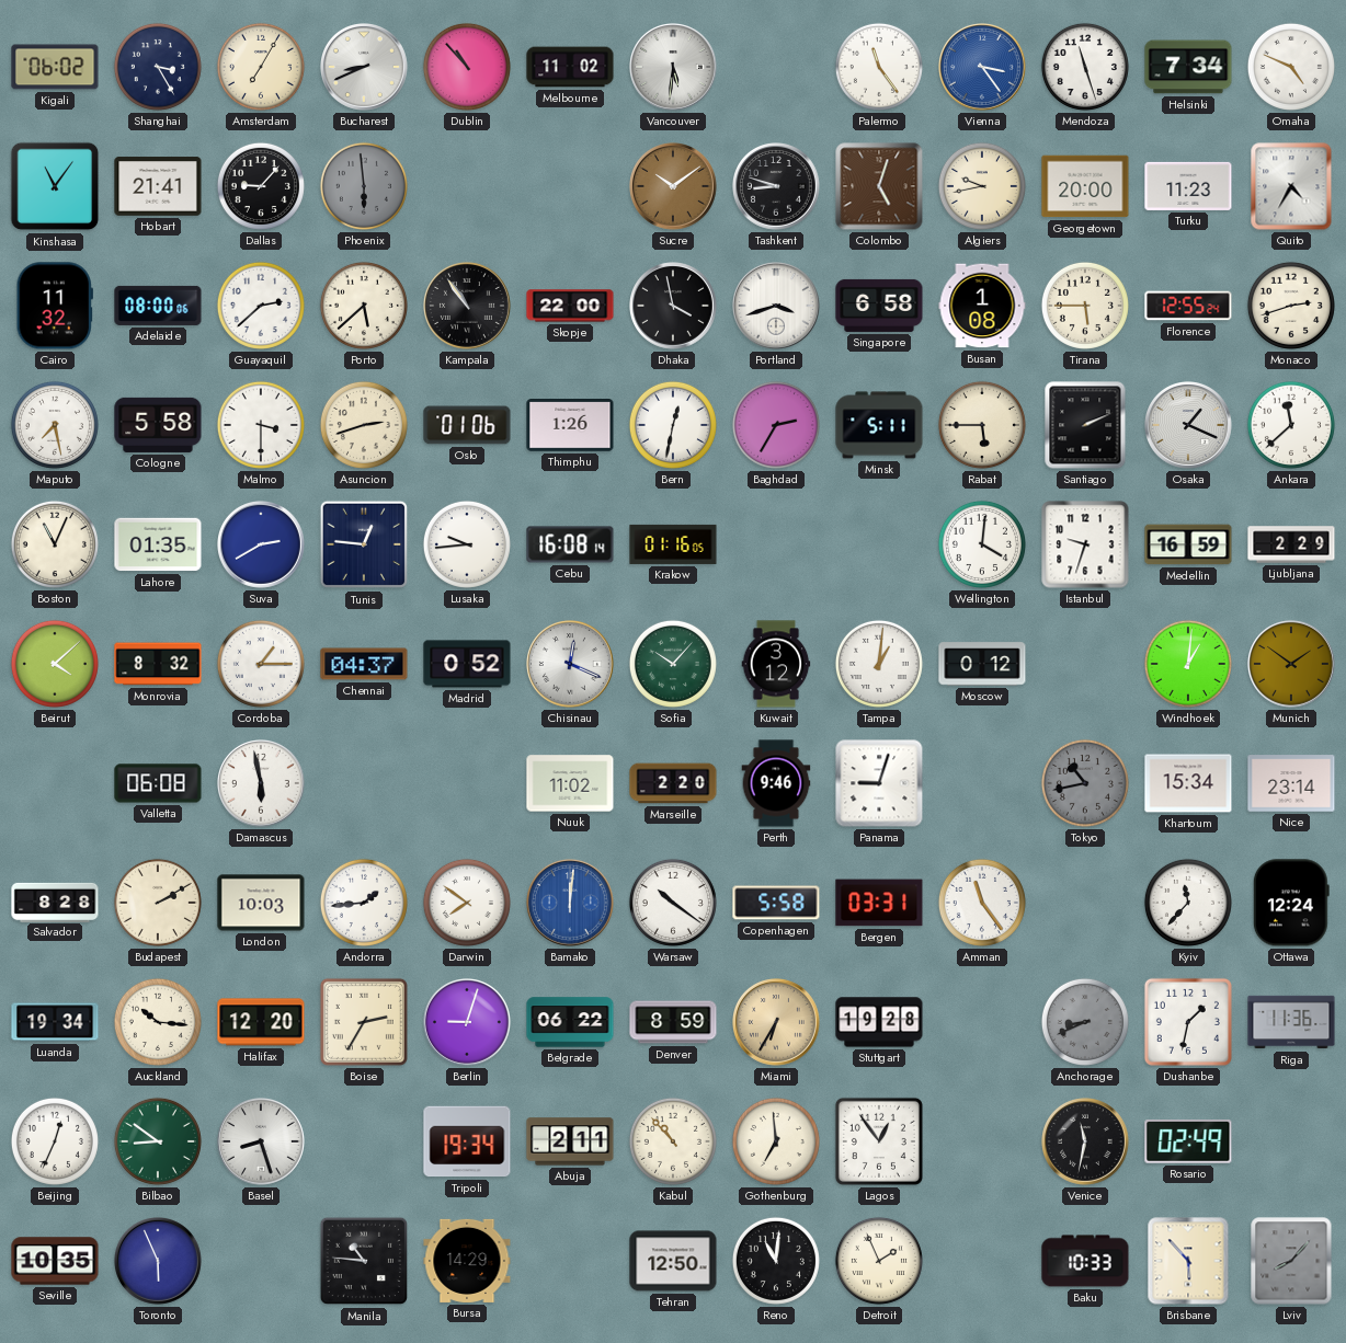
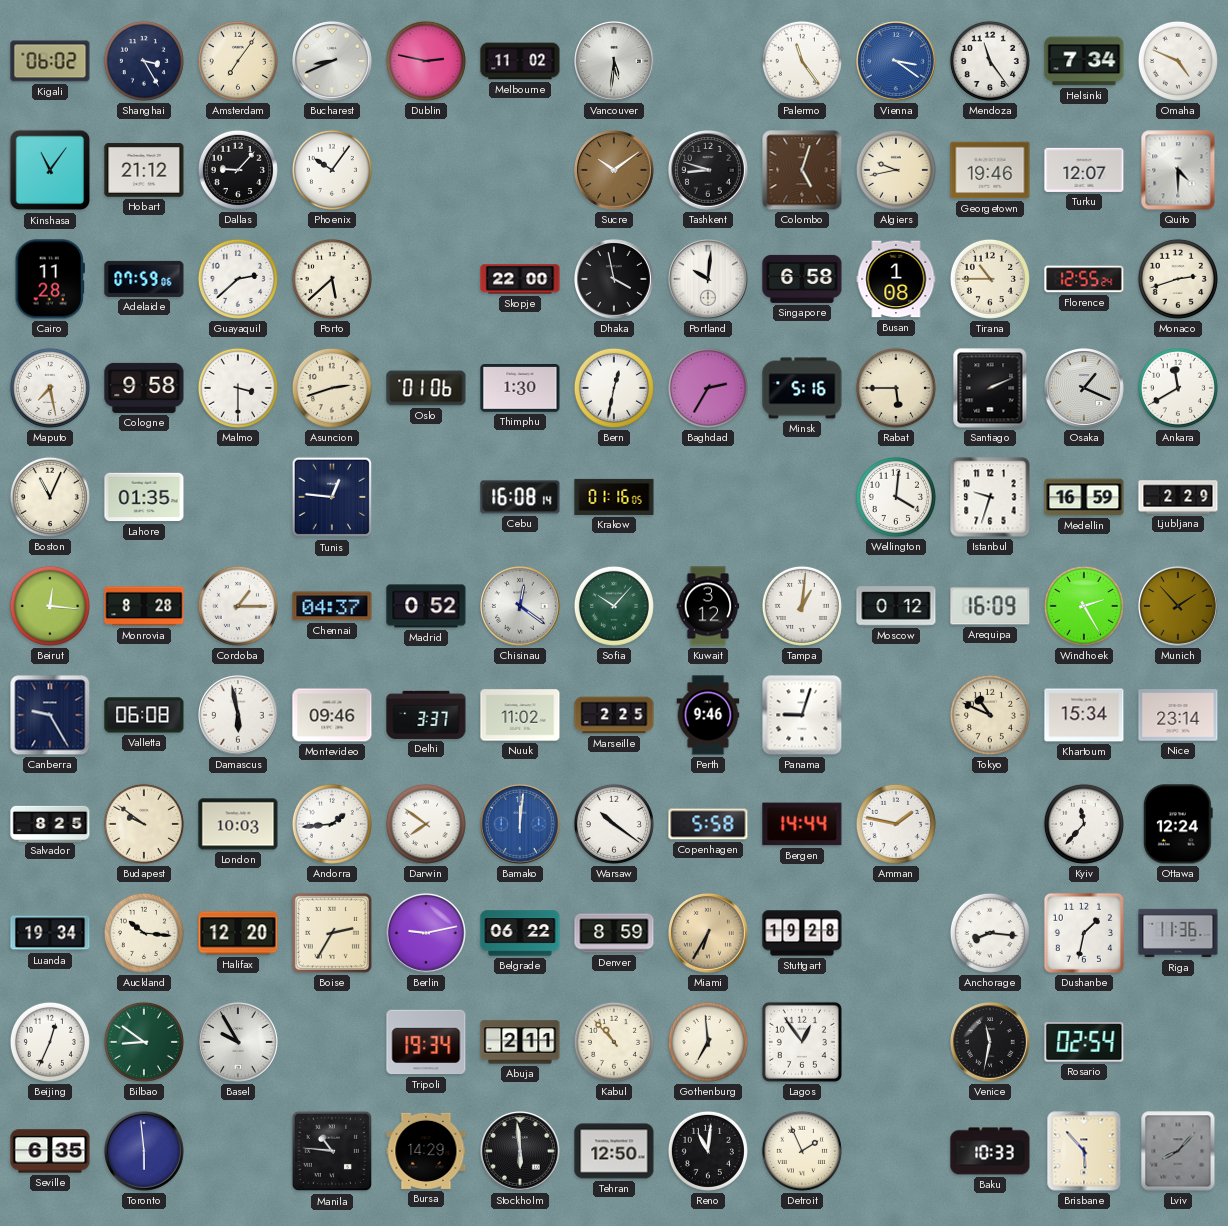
Amsterdam: 7:05 -> 7:06
Dublin: 10:53 -> 2:47
Vienna: 3:24 -> 3:21
Mendoza: 11:27 -> 11:24
Hobart: 21:41 -> 21:12
Phoenix: 5:59 -> 10:06
Phoenix dial: grey -> white
Georgetown: 20:00 -> 19:46
Turku: 11:23 -> 12:07
Quito: 4:35 -> 4:30
Cairo: 11:32 -> 11:28
Adelaide: 08:00 -> 07:59
Kampala: 10:54 -> none
Portland: 3:42 -> 10:01
Tirana: 5:45 -> 10:45
Cologne: 5:58 -> 9:58
Thimphu: 1:26 -> 1:30
Minsk: 5:11 -> 5:16
Ankara: 11:38 -> 11:40
Suva: 2:40 -> none
Lusaka: 9:44 -> none
Beirut: 4:08 -> 12:16
Monrovia: 8:32 -> 8:28
Chisinau: 12:19 -> 12:21
Arequipa: none -> 16:09
Windhoek: 1:01 -> 2:25
Munich: 1:51 -> 1:53
Canberra: none -> 9:25
Montevideo: none -> 09:46
Delhi: none -> 3:37
Marseille: 2:20 -> 2:25
Tokyo: 10:43 -> 10:49
Tokyo dial: grey -> cream
Salvador: 8:28 -> 8:25
Budapest: 2:10 -> 9:51
Bergen: 03:31 -> 14:44
Amman: 11:24 -> 1:47
Berlin: 9:03 -> 9:13
Anchorage: 8:41 -> 8:16
Anchorage dial: grey -> white
Basel: 8:27 -> 9:55
Rosario: 02:49 -> 02:54
Seville: 10:35 -> 6:35
Toronto: 5:56 -> 5:59
Stockholm: none -> 5:59
